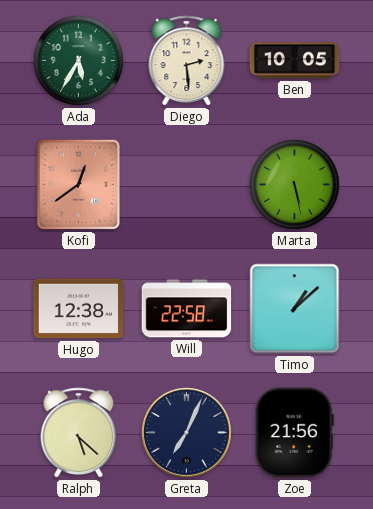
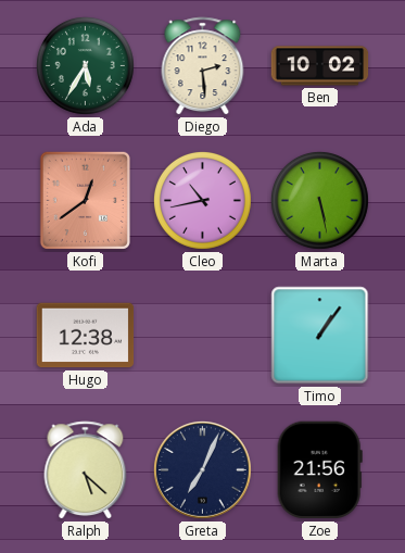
Ben: 10:05 -> 10:02
Cleo: none -> 10:43
Will: 22:58 -> none
Timo: 1:08 -> 1:06
